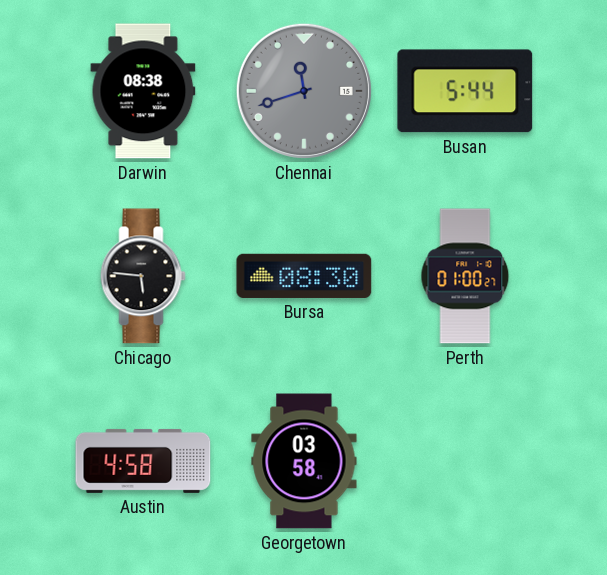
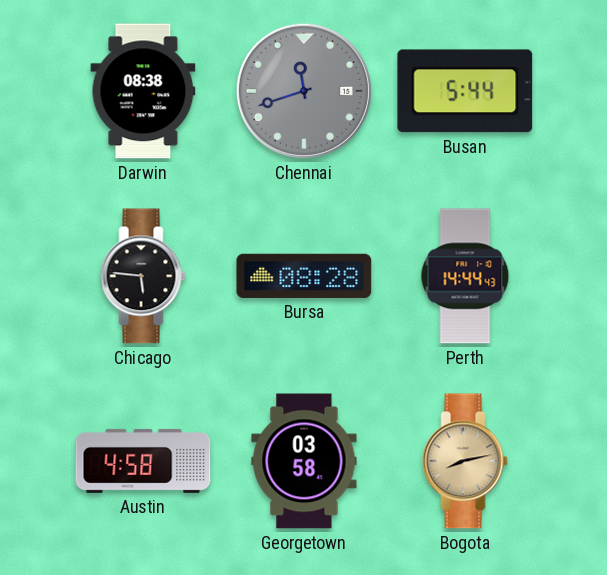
Bursa: 08:30 -> 08:28
Perth: 01:00 -> 14:44
Bogota: none -> 8:13
